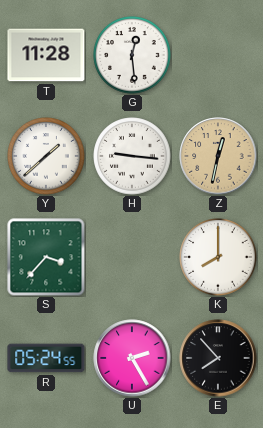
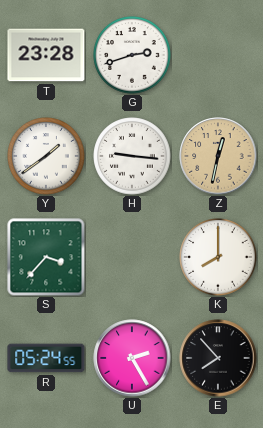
T: 11:28 -> 23:28
G: 12:29 -> 2:42
Y: 1:38 -> 1:39
